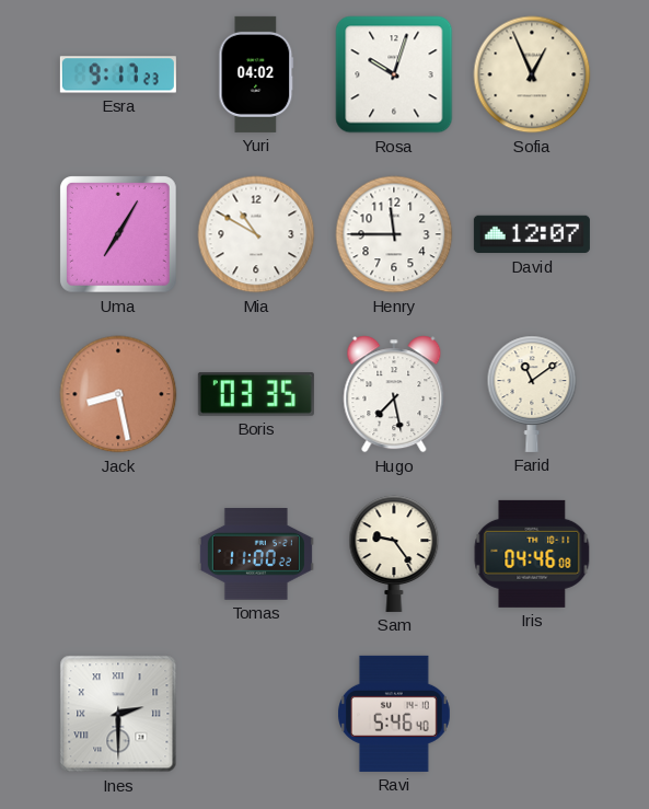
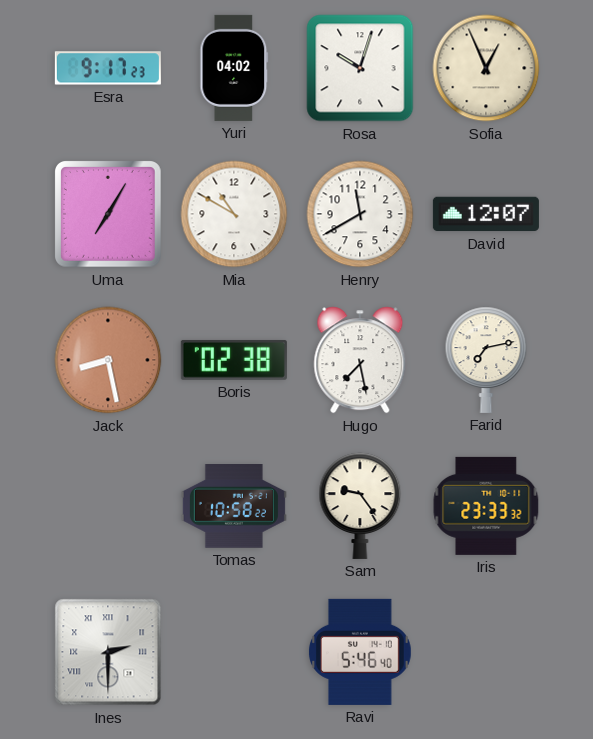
Henry: 11:45 -> 11:40
Boris: 03:35 -> 02:38
Farid: 11:09 -> 7:13
Tomas: 11:00 -> 10:58
Iris: 04:46 -> 23:33
